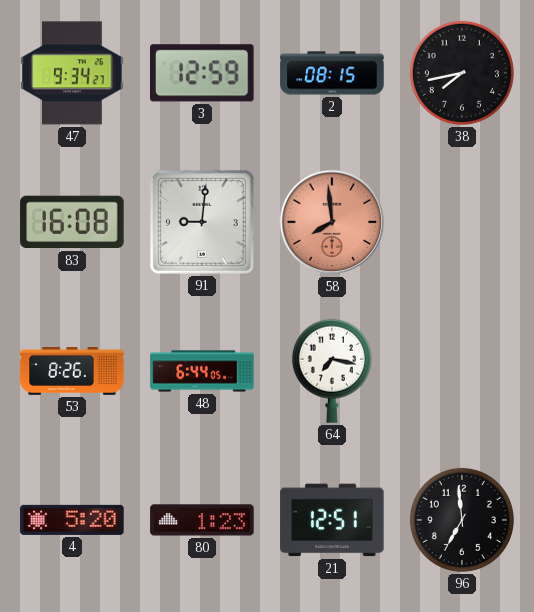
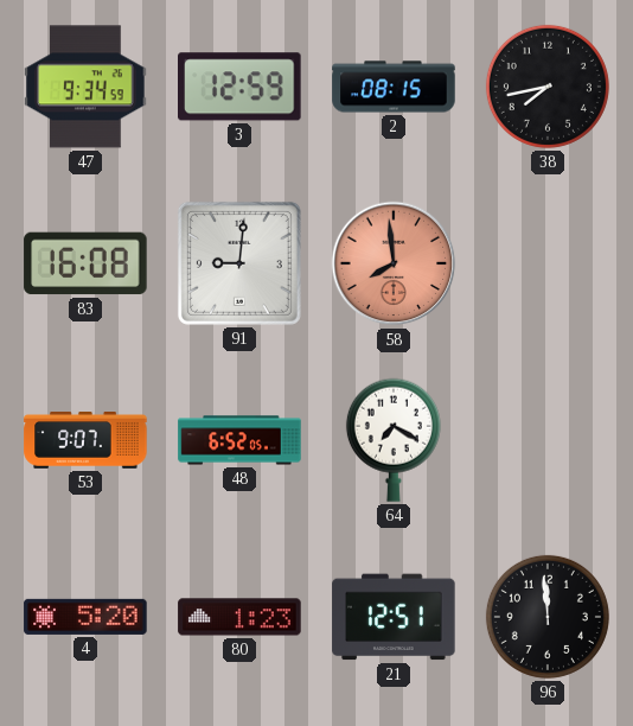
47: 9:34:27 -> 9:34:59
53: 8:26 -> 9:07
48: 6:44 -> 6:52
64: 7:17 -> 7:20
96: 6:59 -> 11:59
